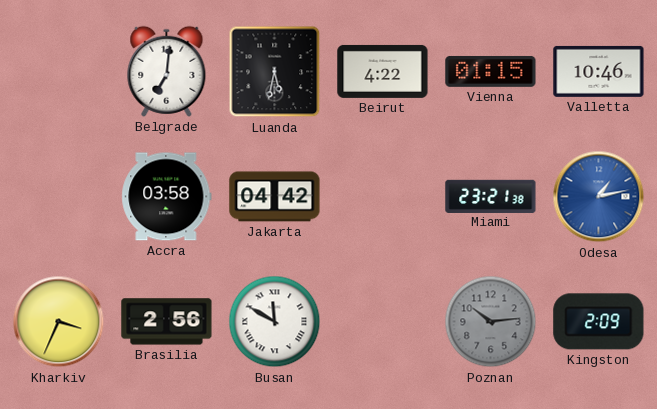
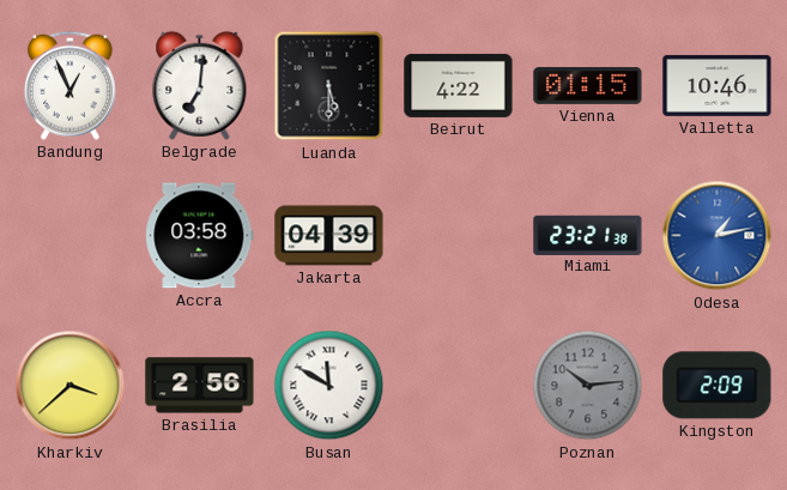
Bandung: none -> 12:56
Luanda: 5:32 -> 5:30
Jakarta: 04:42 -> 04:39
Kharkiv: 3:34 -> 3:38
